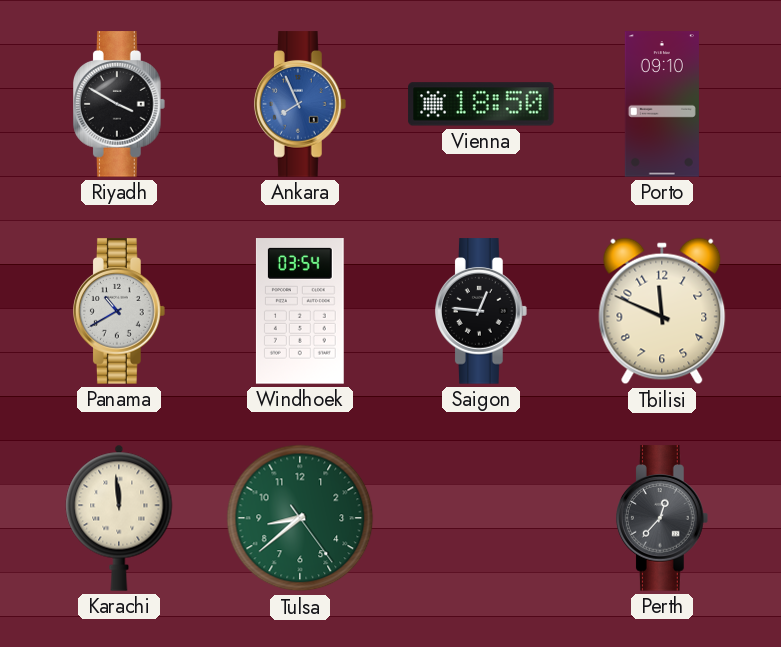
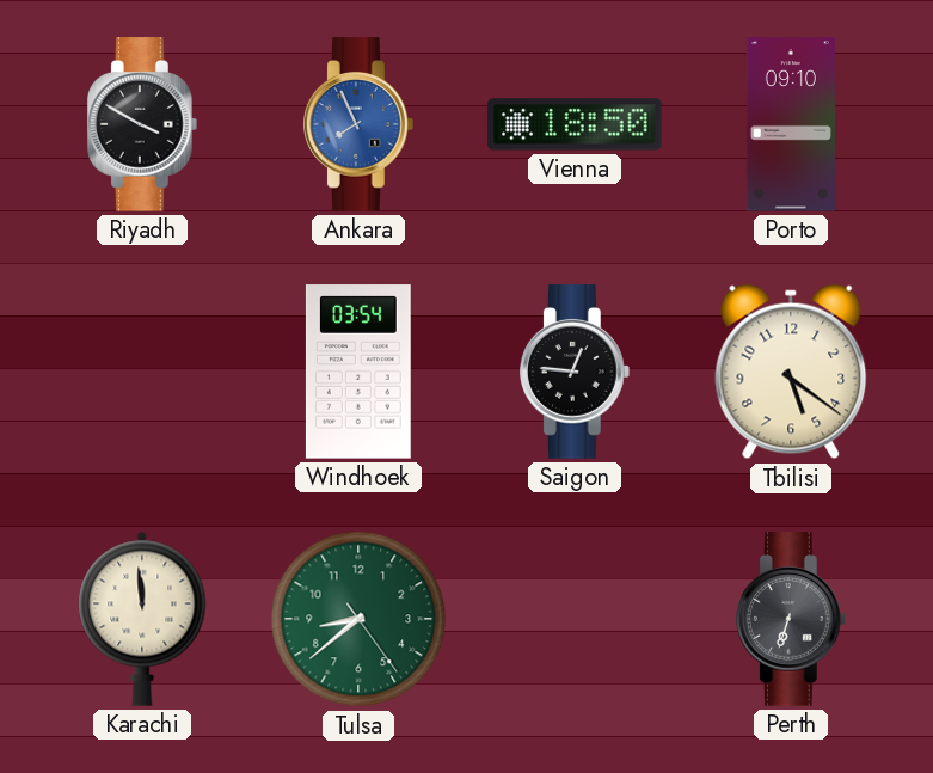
Panama: 10:40 -> none
Tbilisi: 11:49 -> 5:21
Perth: 12:37 -> 6:33
